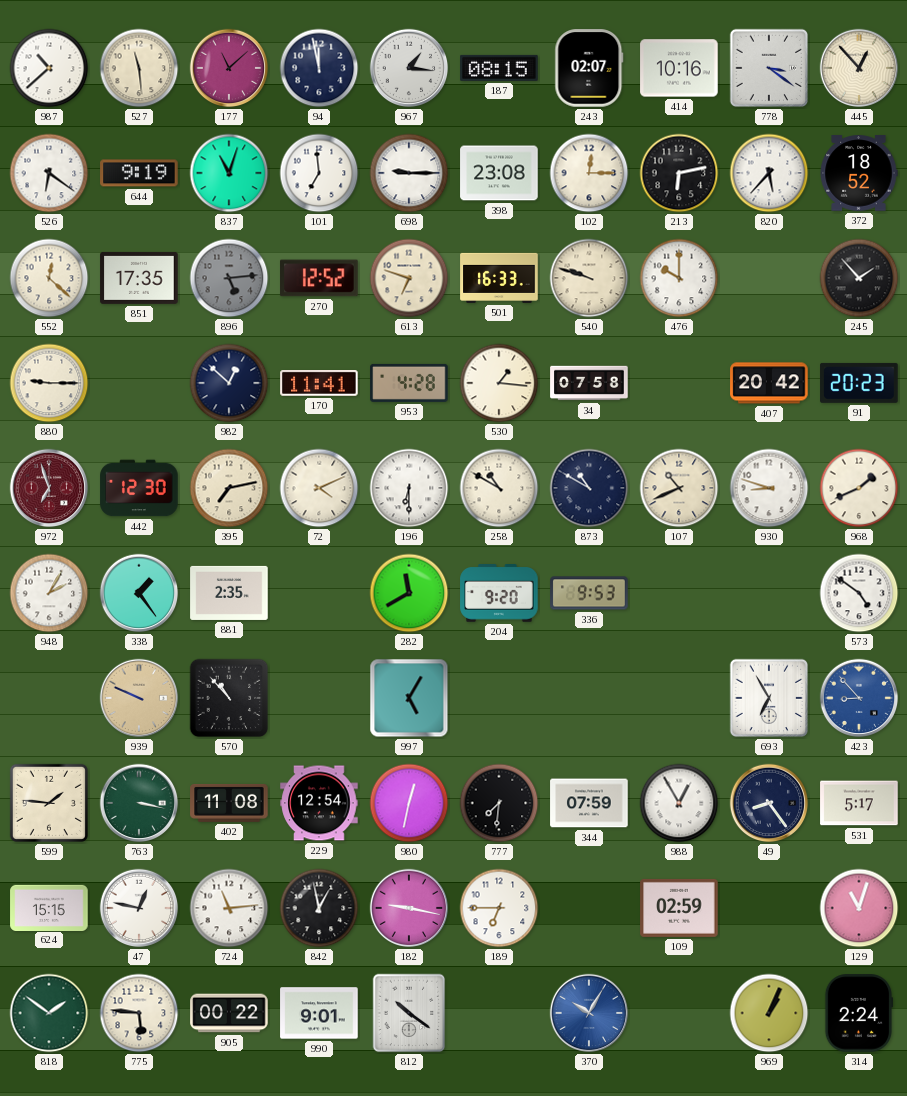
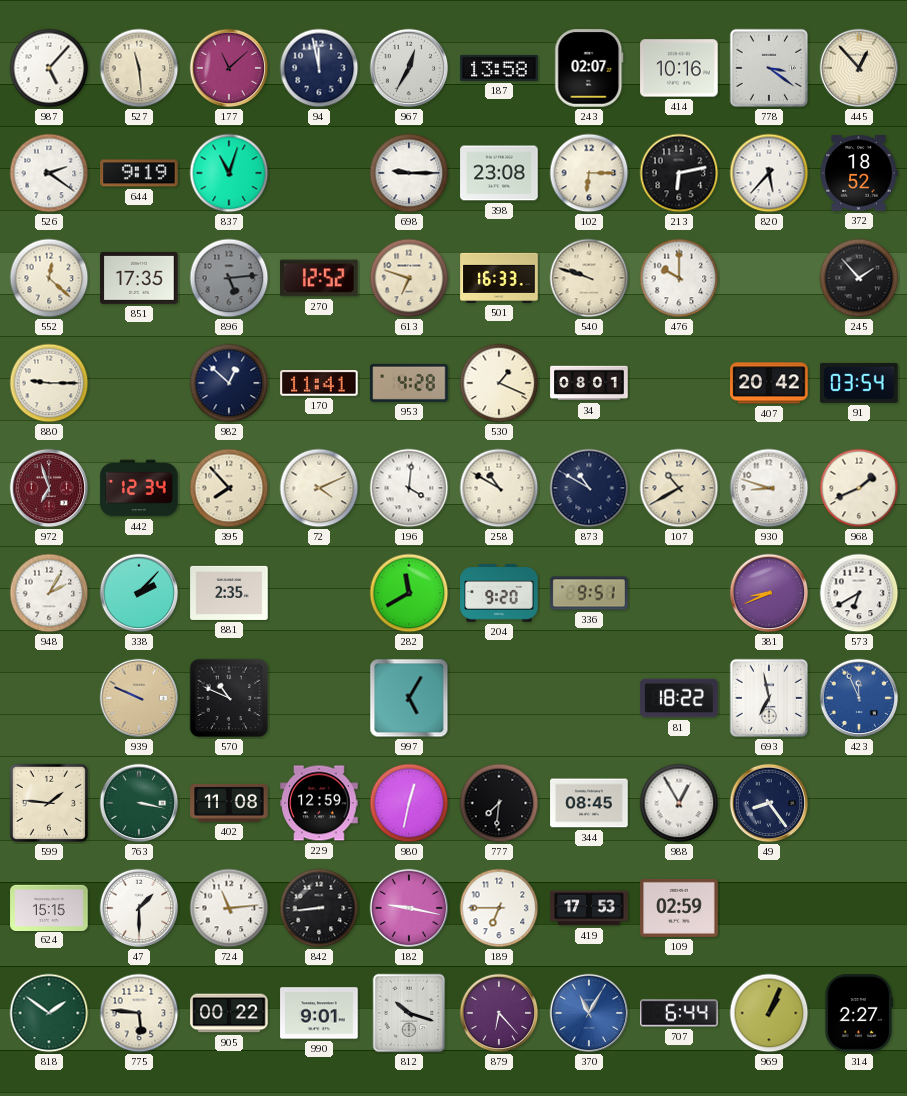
987: 10:38 -> 5:07
967: 1:16 -> 12:35
187: 08:15 -> 13:58
526: 6:21 -> 2:21
101: 6:59 -> none
102: 12:15 -> 6:15
530: 1:16 -> 1:19
34: 07:58 -> 08:01
91: 20:23 -> 03:54
442: 12:30 -> 12:34
395: 7:13 -> 7:53
196: 6:30 -> 4:01
107: 10:41 -> 10:40
338: 1:24 -> 2:07
336: 9:53 -> 9:51
381: none -> 8:41
573: 4:51 -> 6:40
570: 10:53 -> 10:49
81: none -> 18:22
693: 6:55 -> 6:58
423: 8:53 -> 11:56
229: 12:54 -> 12:59
344: 07:59 -> 08:45
531: 5:17 -> none
47: 12:47 -> 1:30
842: 12:58 -> 8:44
419: none -> 17:53
129: 11:03 -> none
812: 10:21 -> 10:18
879: none -> 6:23
370: 10:05 -> 11:05
707: none -> 6:44
314: 2:24 -> 2:27
